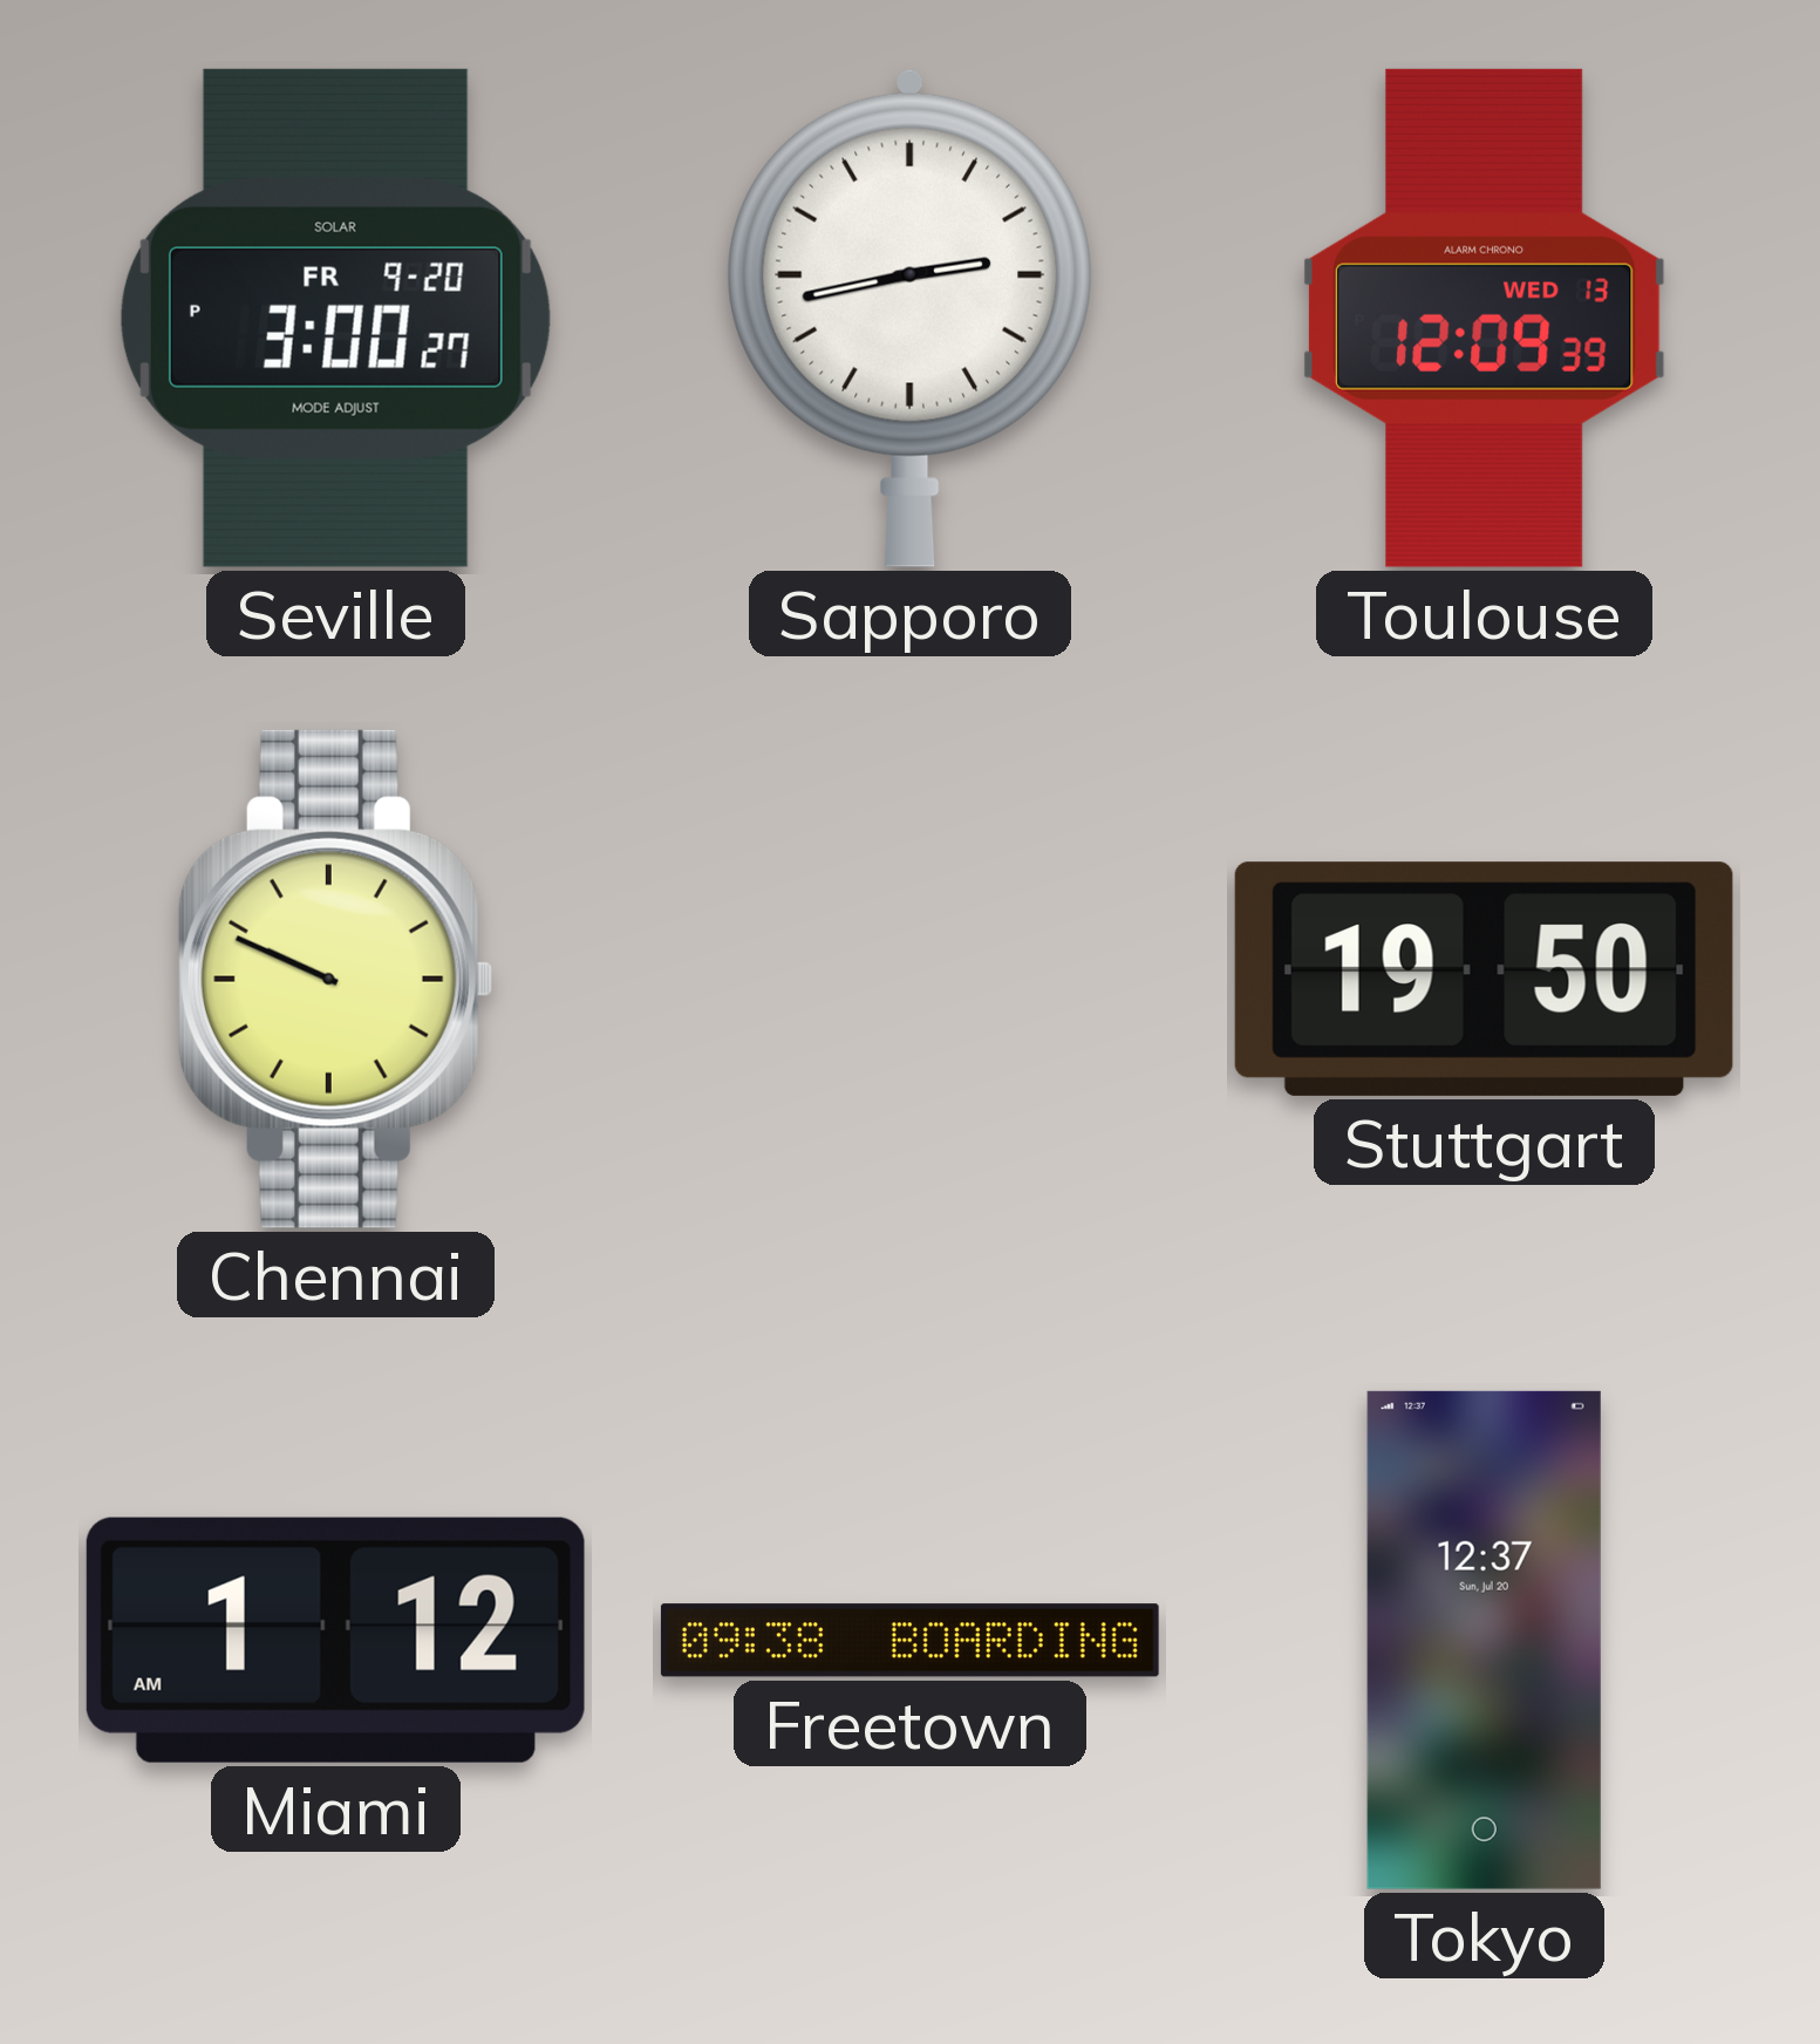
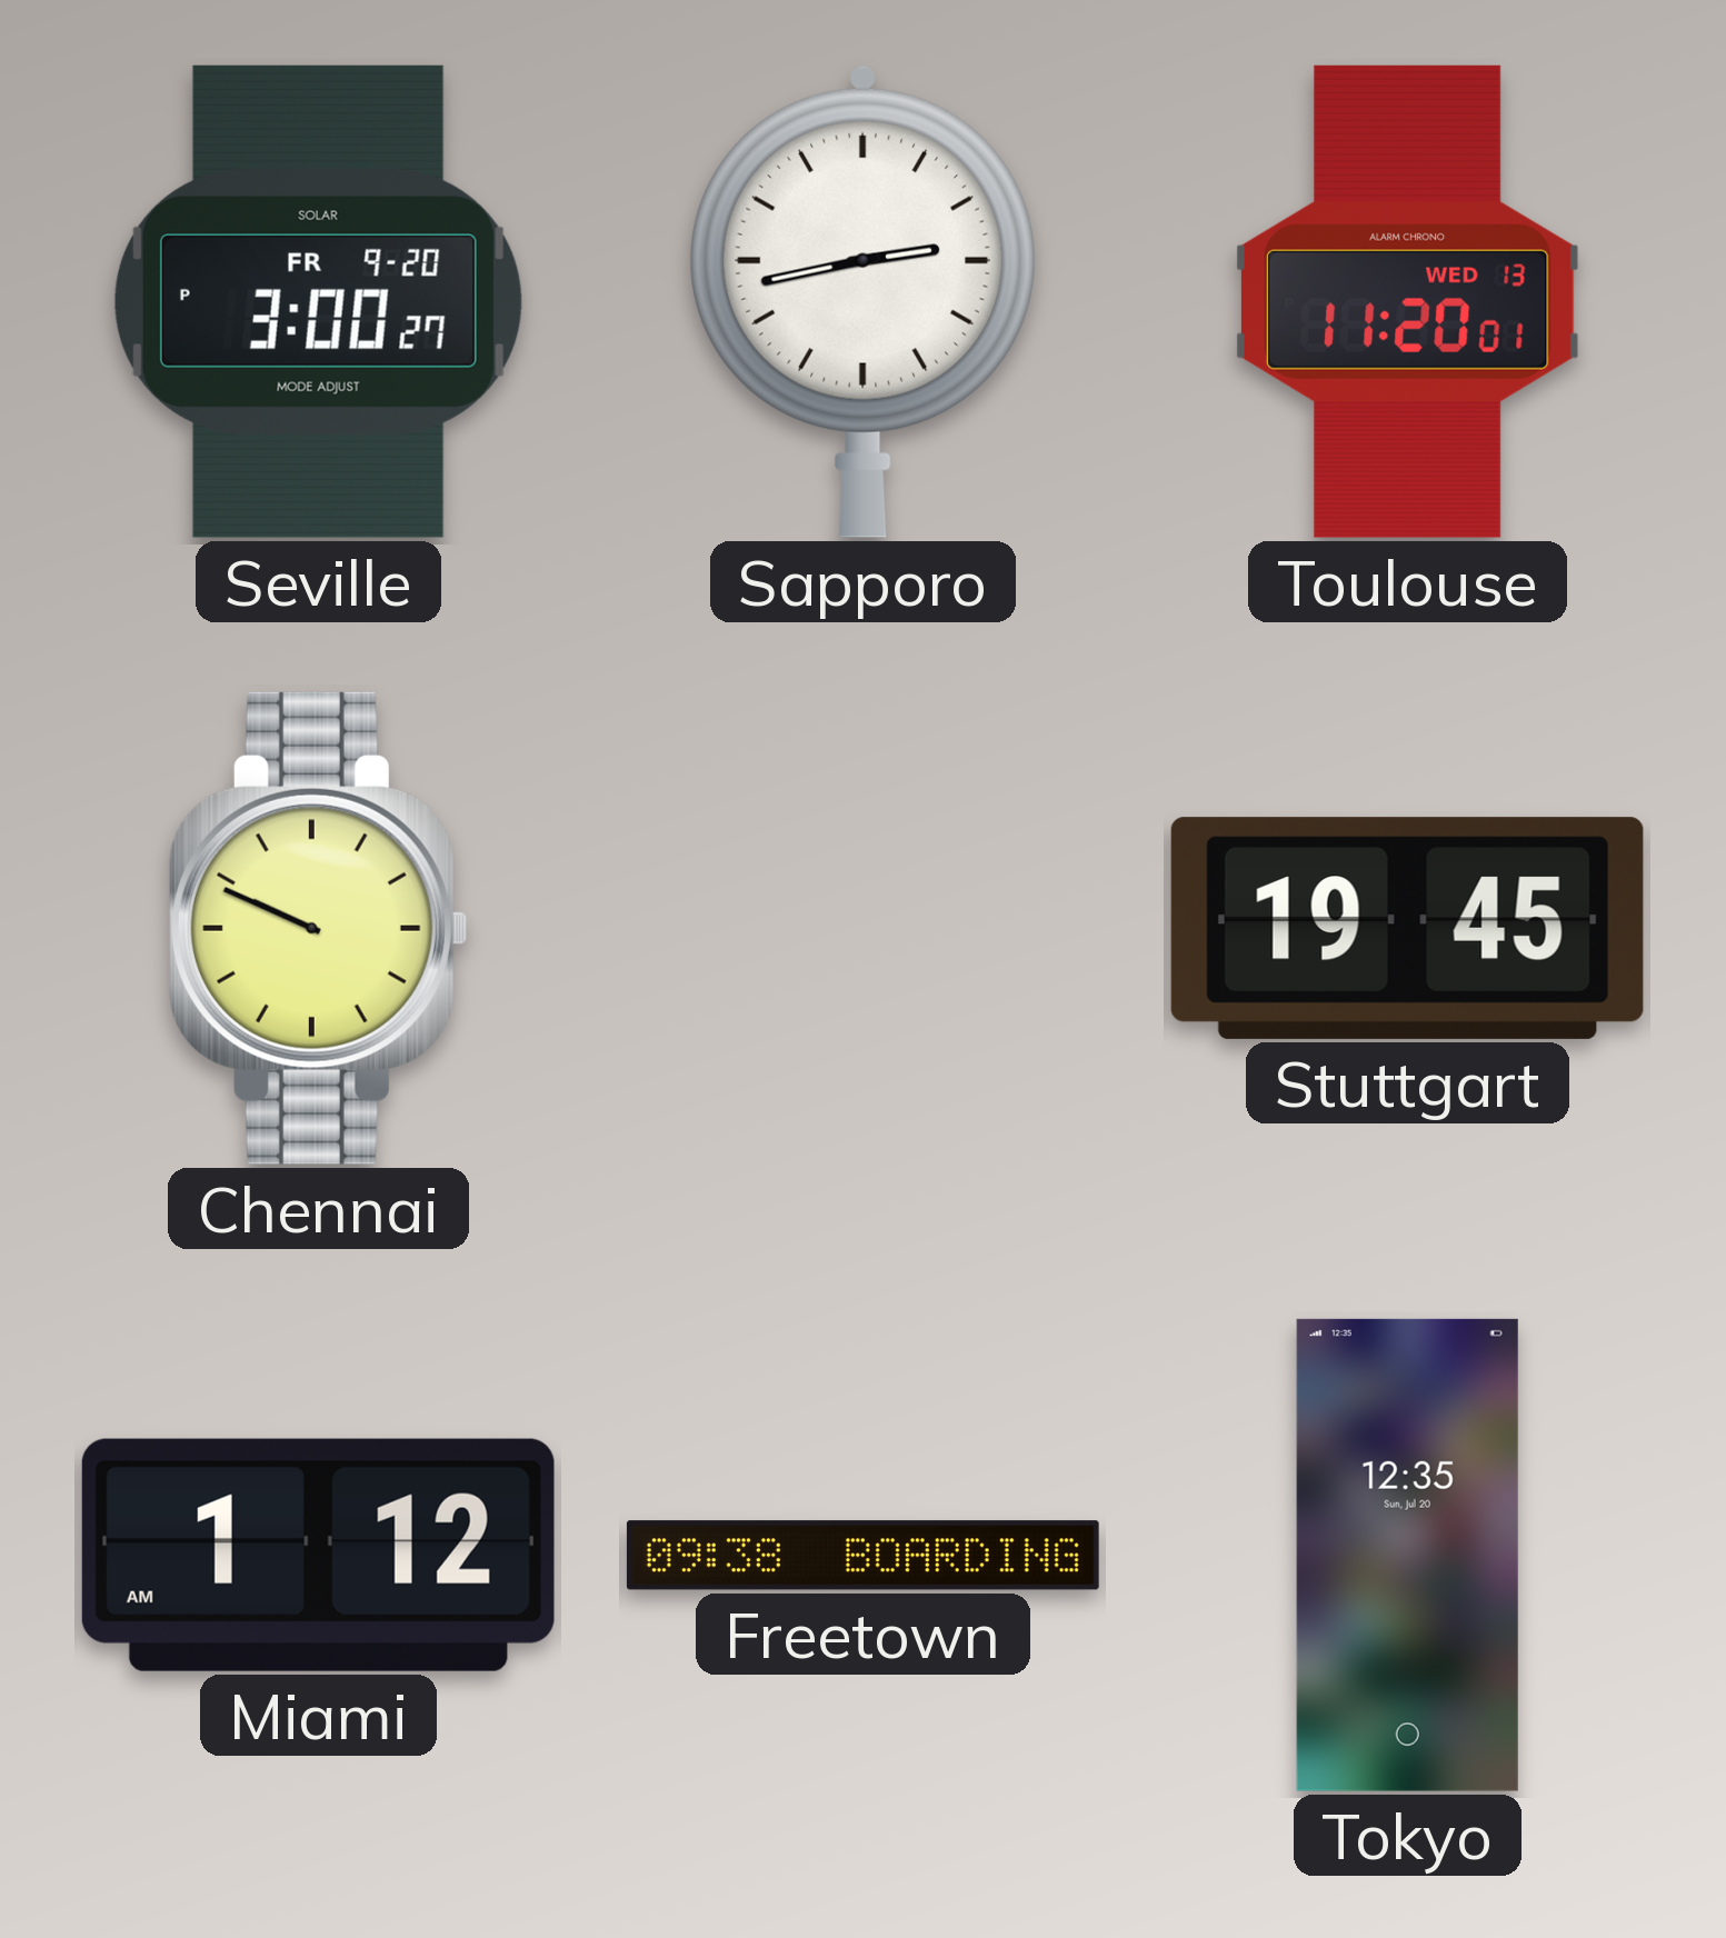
Toulouse: 12:09 -> 11:20
Stuttgart: 19:50 -> 19:45
Tokyo: 12:37 -> 12:35
